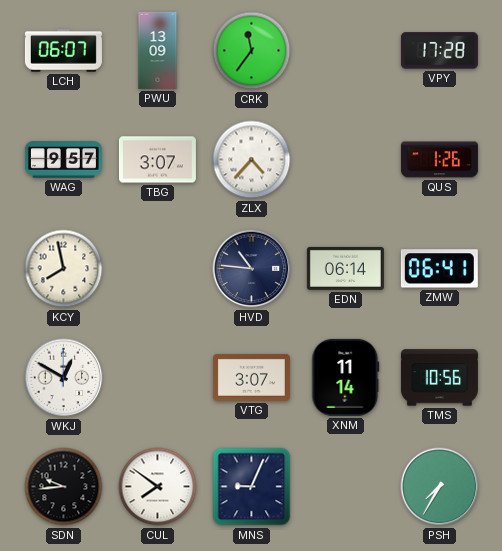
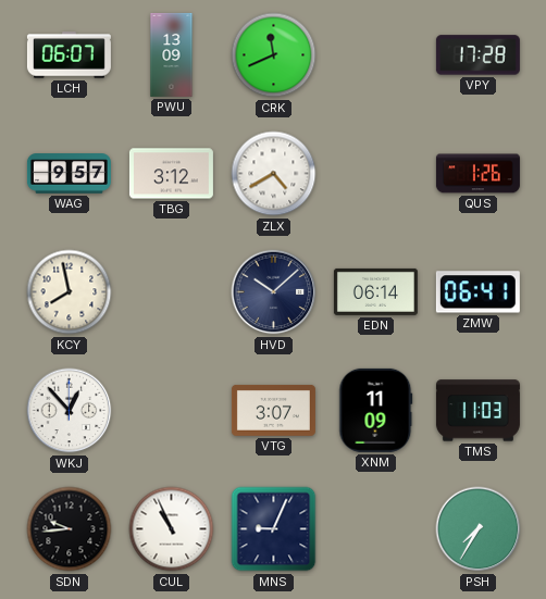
CRK: 11:36 -> 11:41
TBG: 3:07 -> 3:12
ZLX: 4:37 -> 4:40
HVD: 10:46 -> 10:08
WKJ: 12:50 -> 12:53
XNM: 11:14 -> 11:09
TMS: 10:56 -> 11:03
CUL: 7:51 -> 10:56
